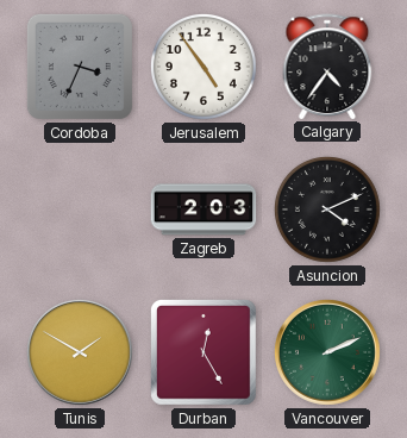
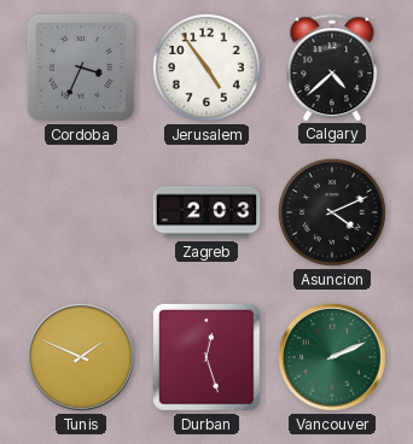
Calgary: 4:36 -> 4:38
Tunis: 1:50 -> 1:49
Durban: 12:25 -> 12:27
